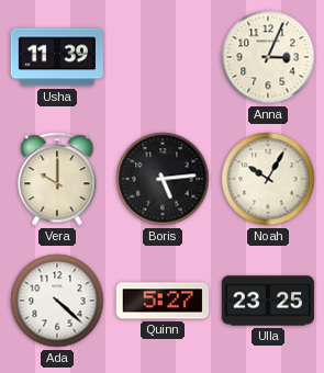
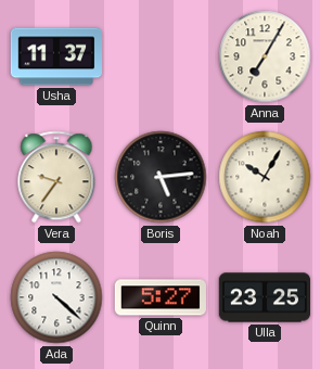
Usha: 11:39 -> 11:37
Anna: 3:04 -> 7:05
Vera: 10:00 -> 9:36
